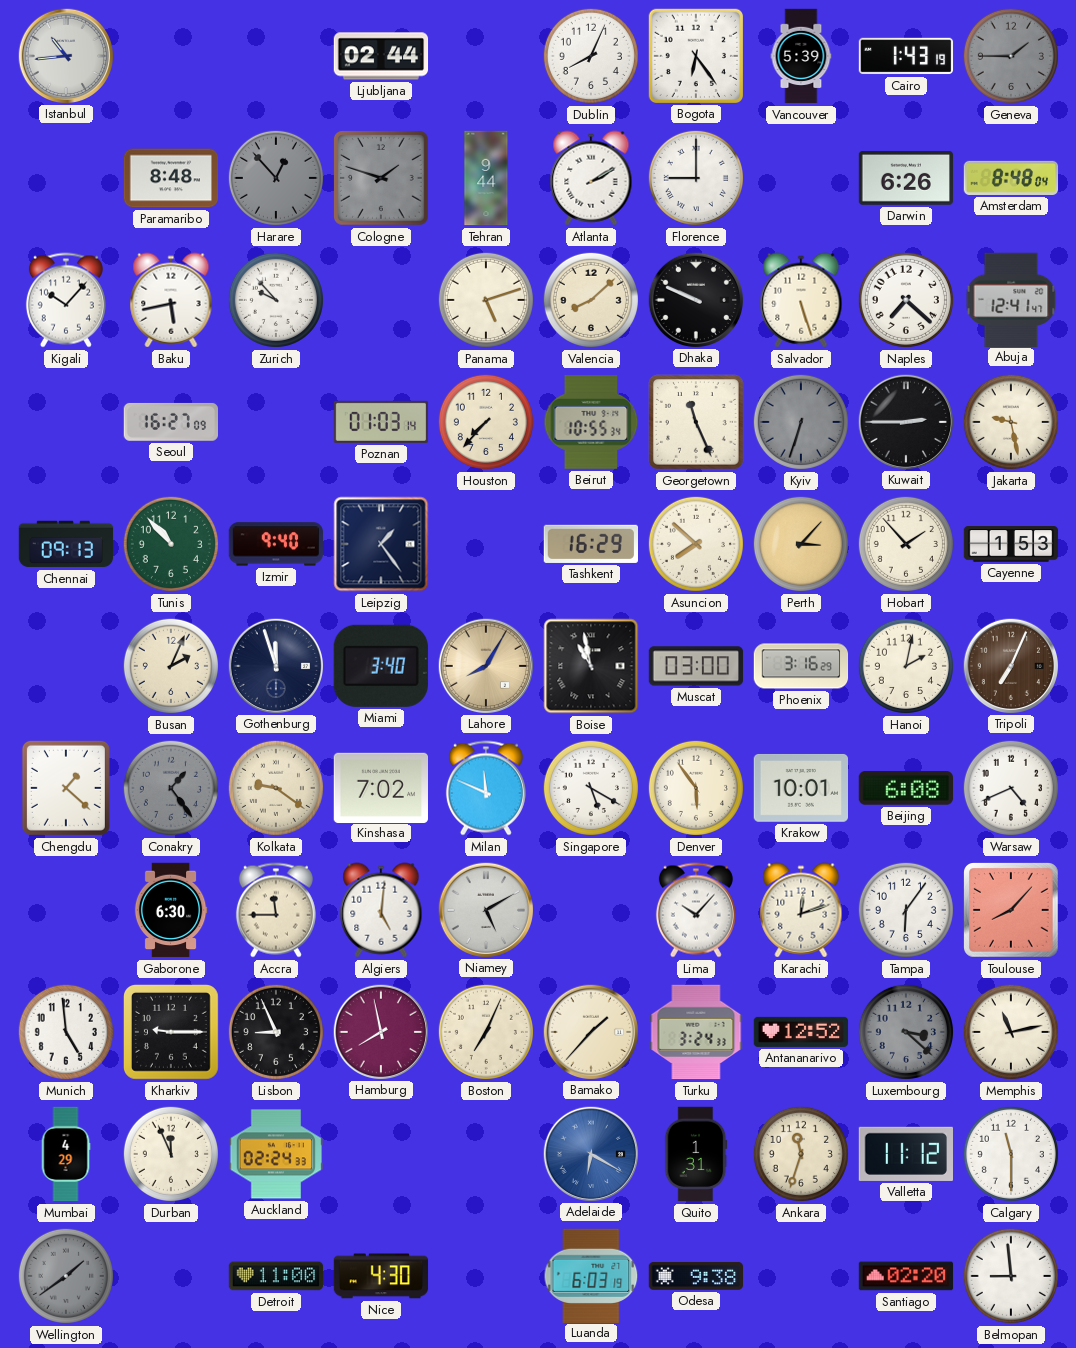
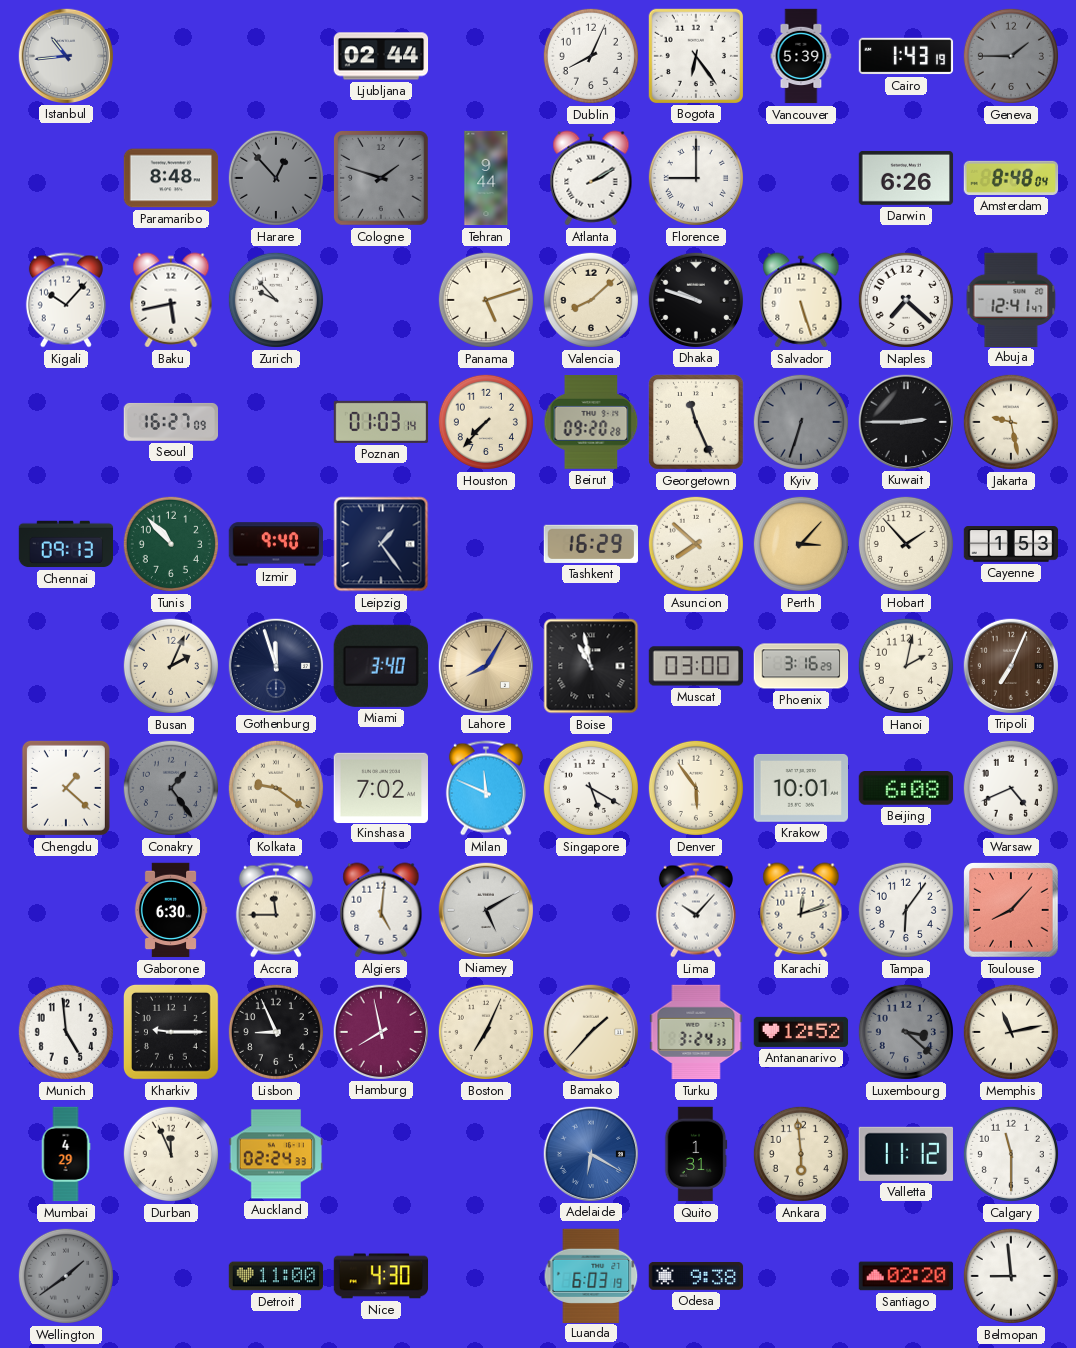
Dhaka: 9:49 -> 9:48
Beirut: 10:55 -> 09:20
Ankara: 11:33 -> 5:59
